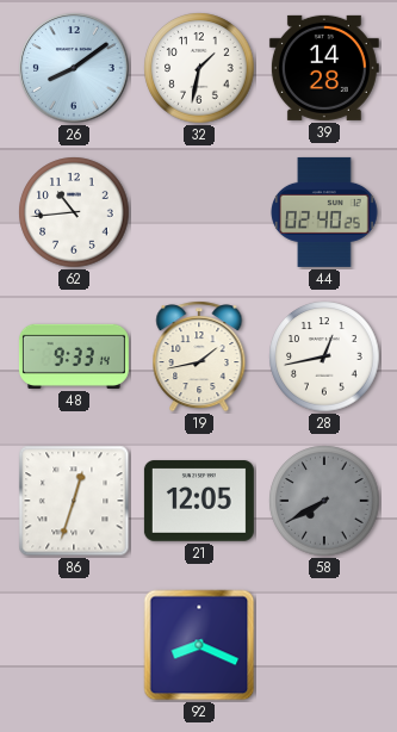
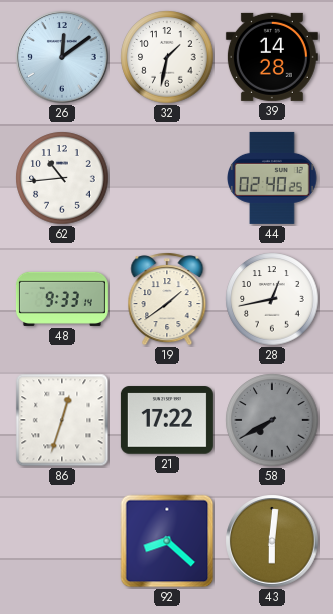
26: 8:09 -> 12:09
19: 1:43 -> 1:39
21: 12:05 -> 17:22
92: 8:19 -> 8:22
43: none -> 6:01
